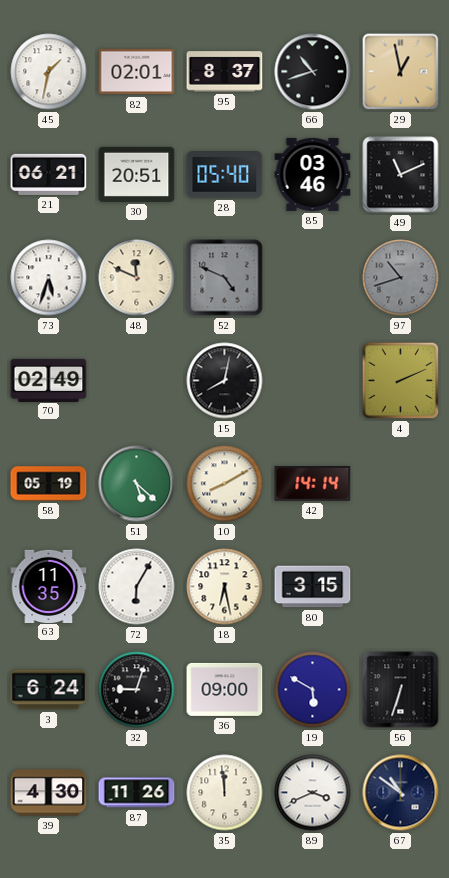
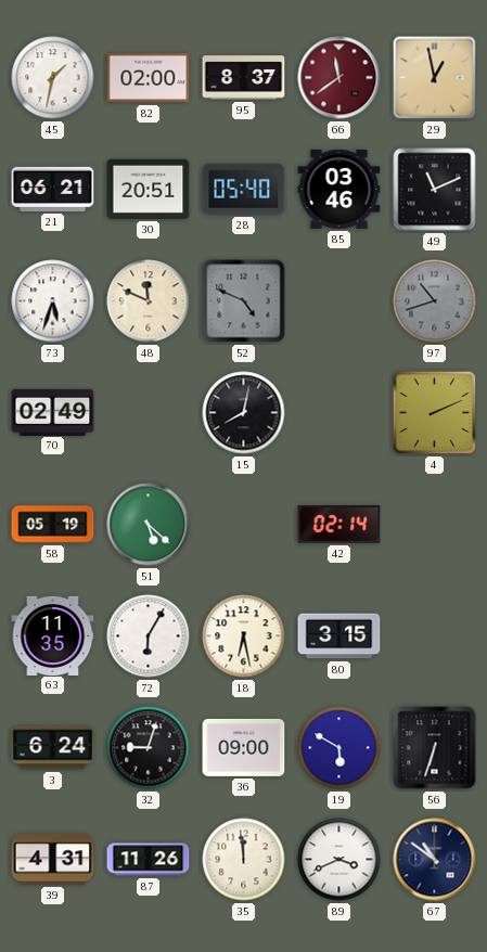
82: 02:01 -> 02:00
66: 10:42 -> 11:39
66 dial: black -> burgundy
10: 8:10 -> none
42: 14:14 -> 02:14
39: 4:30 -> 4:31
